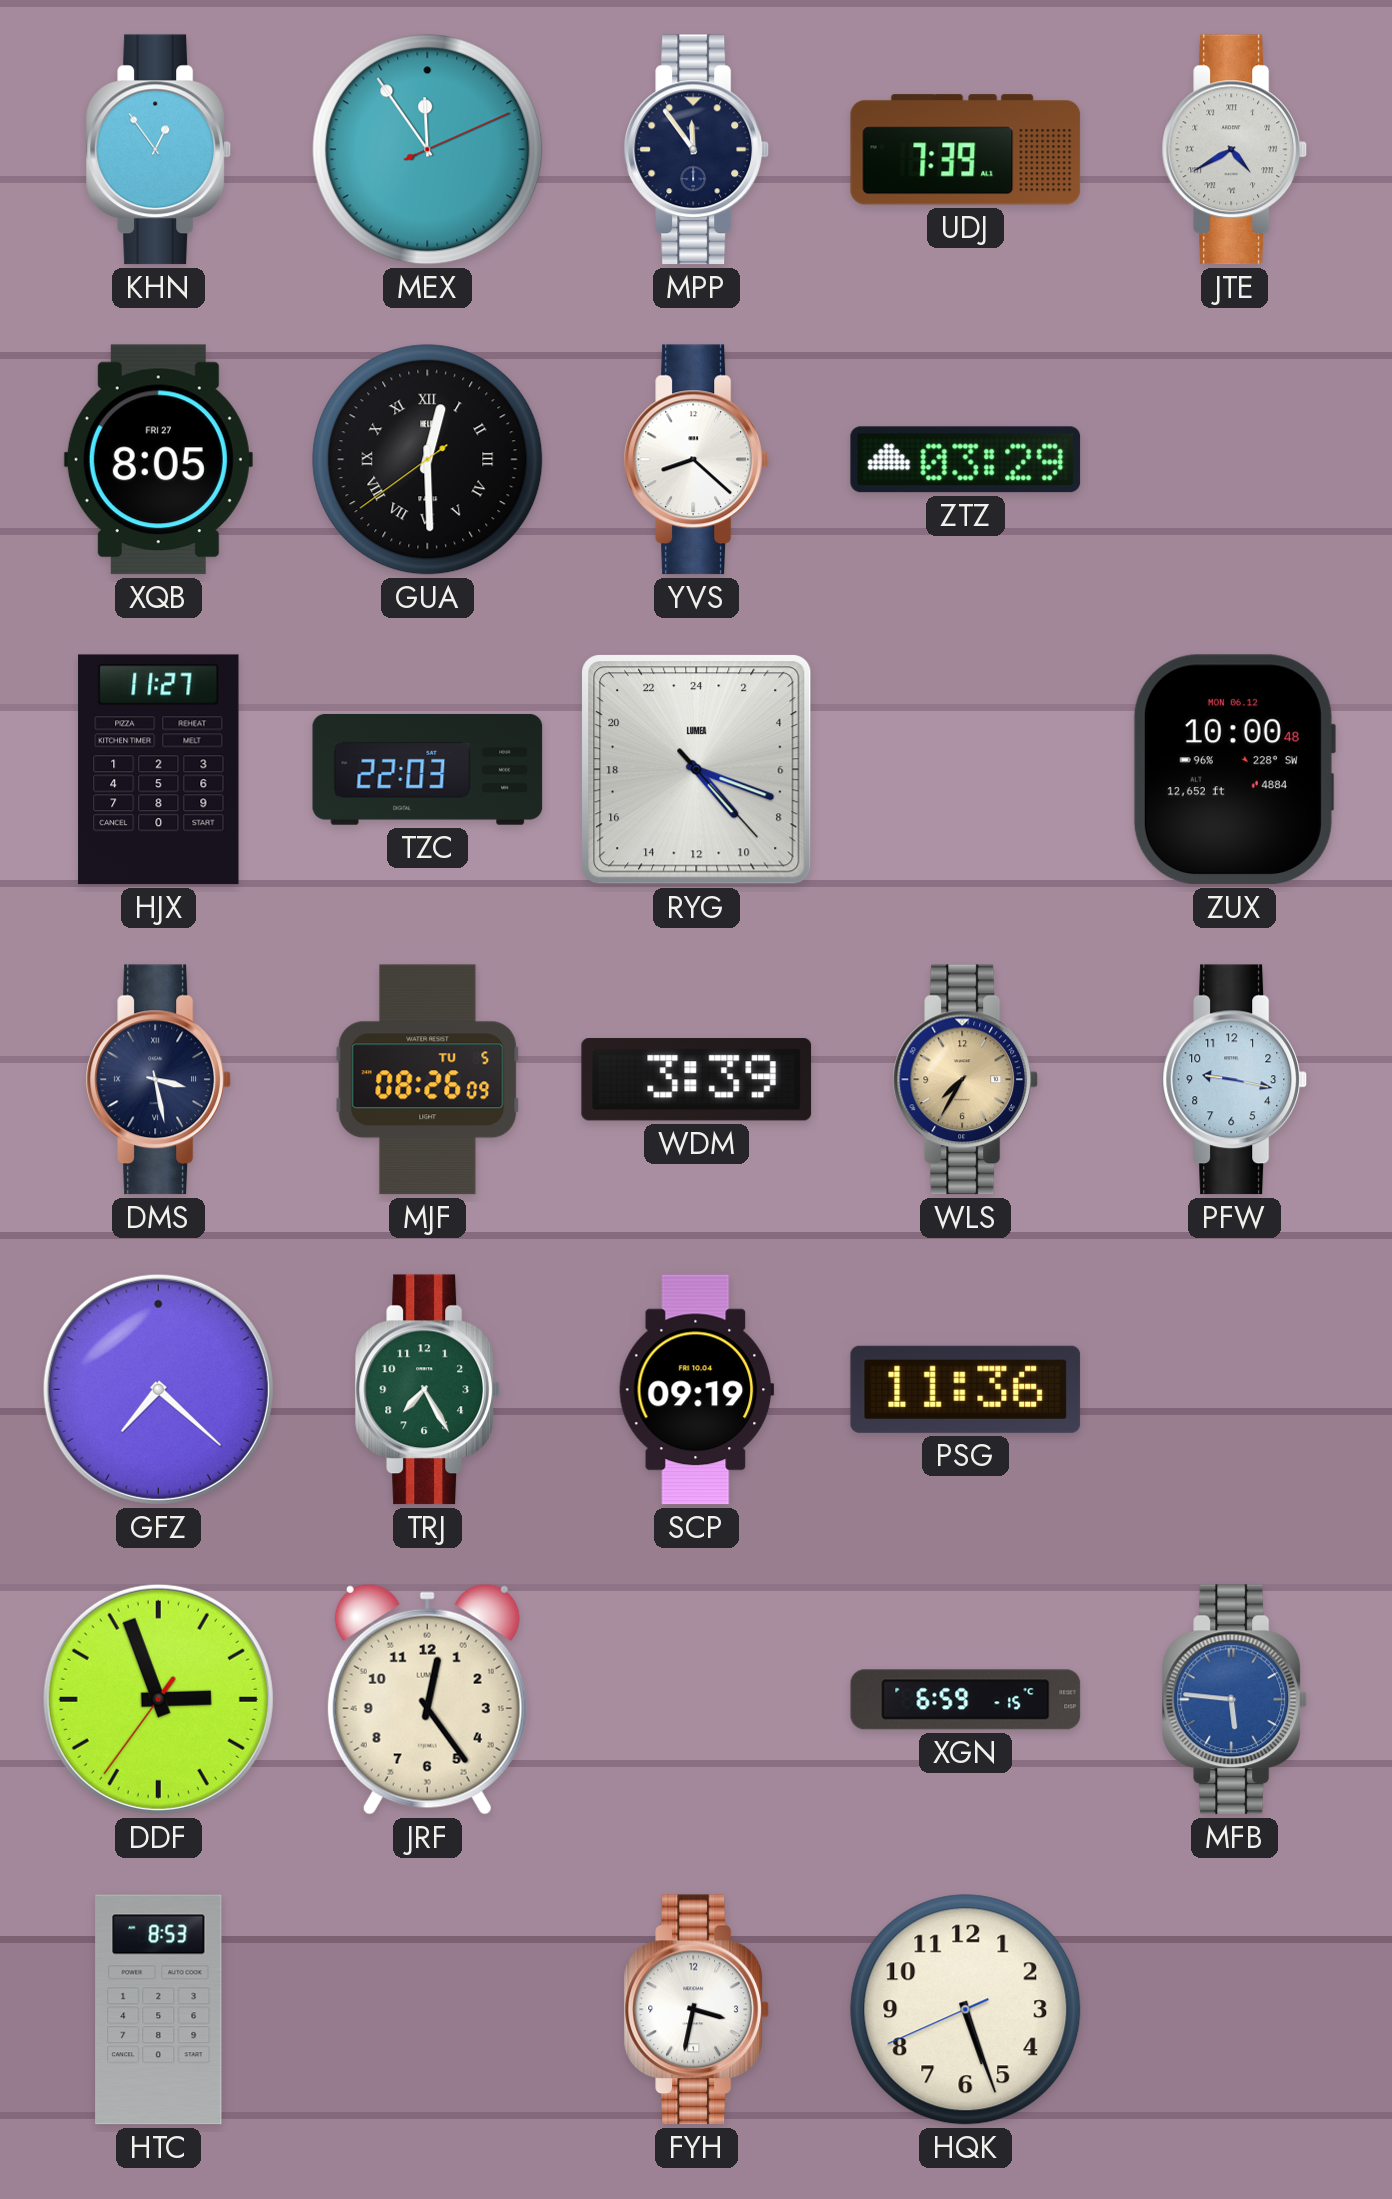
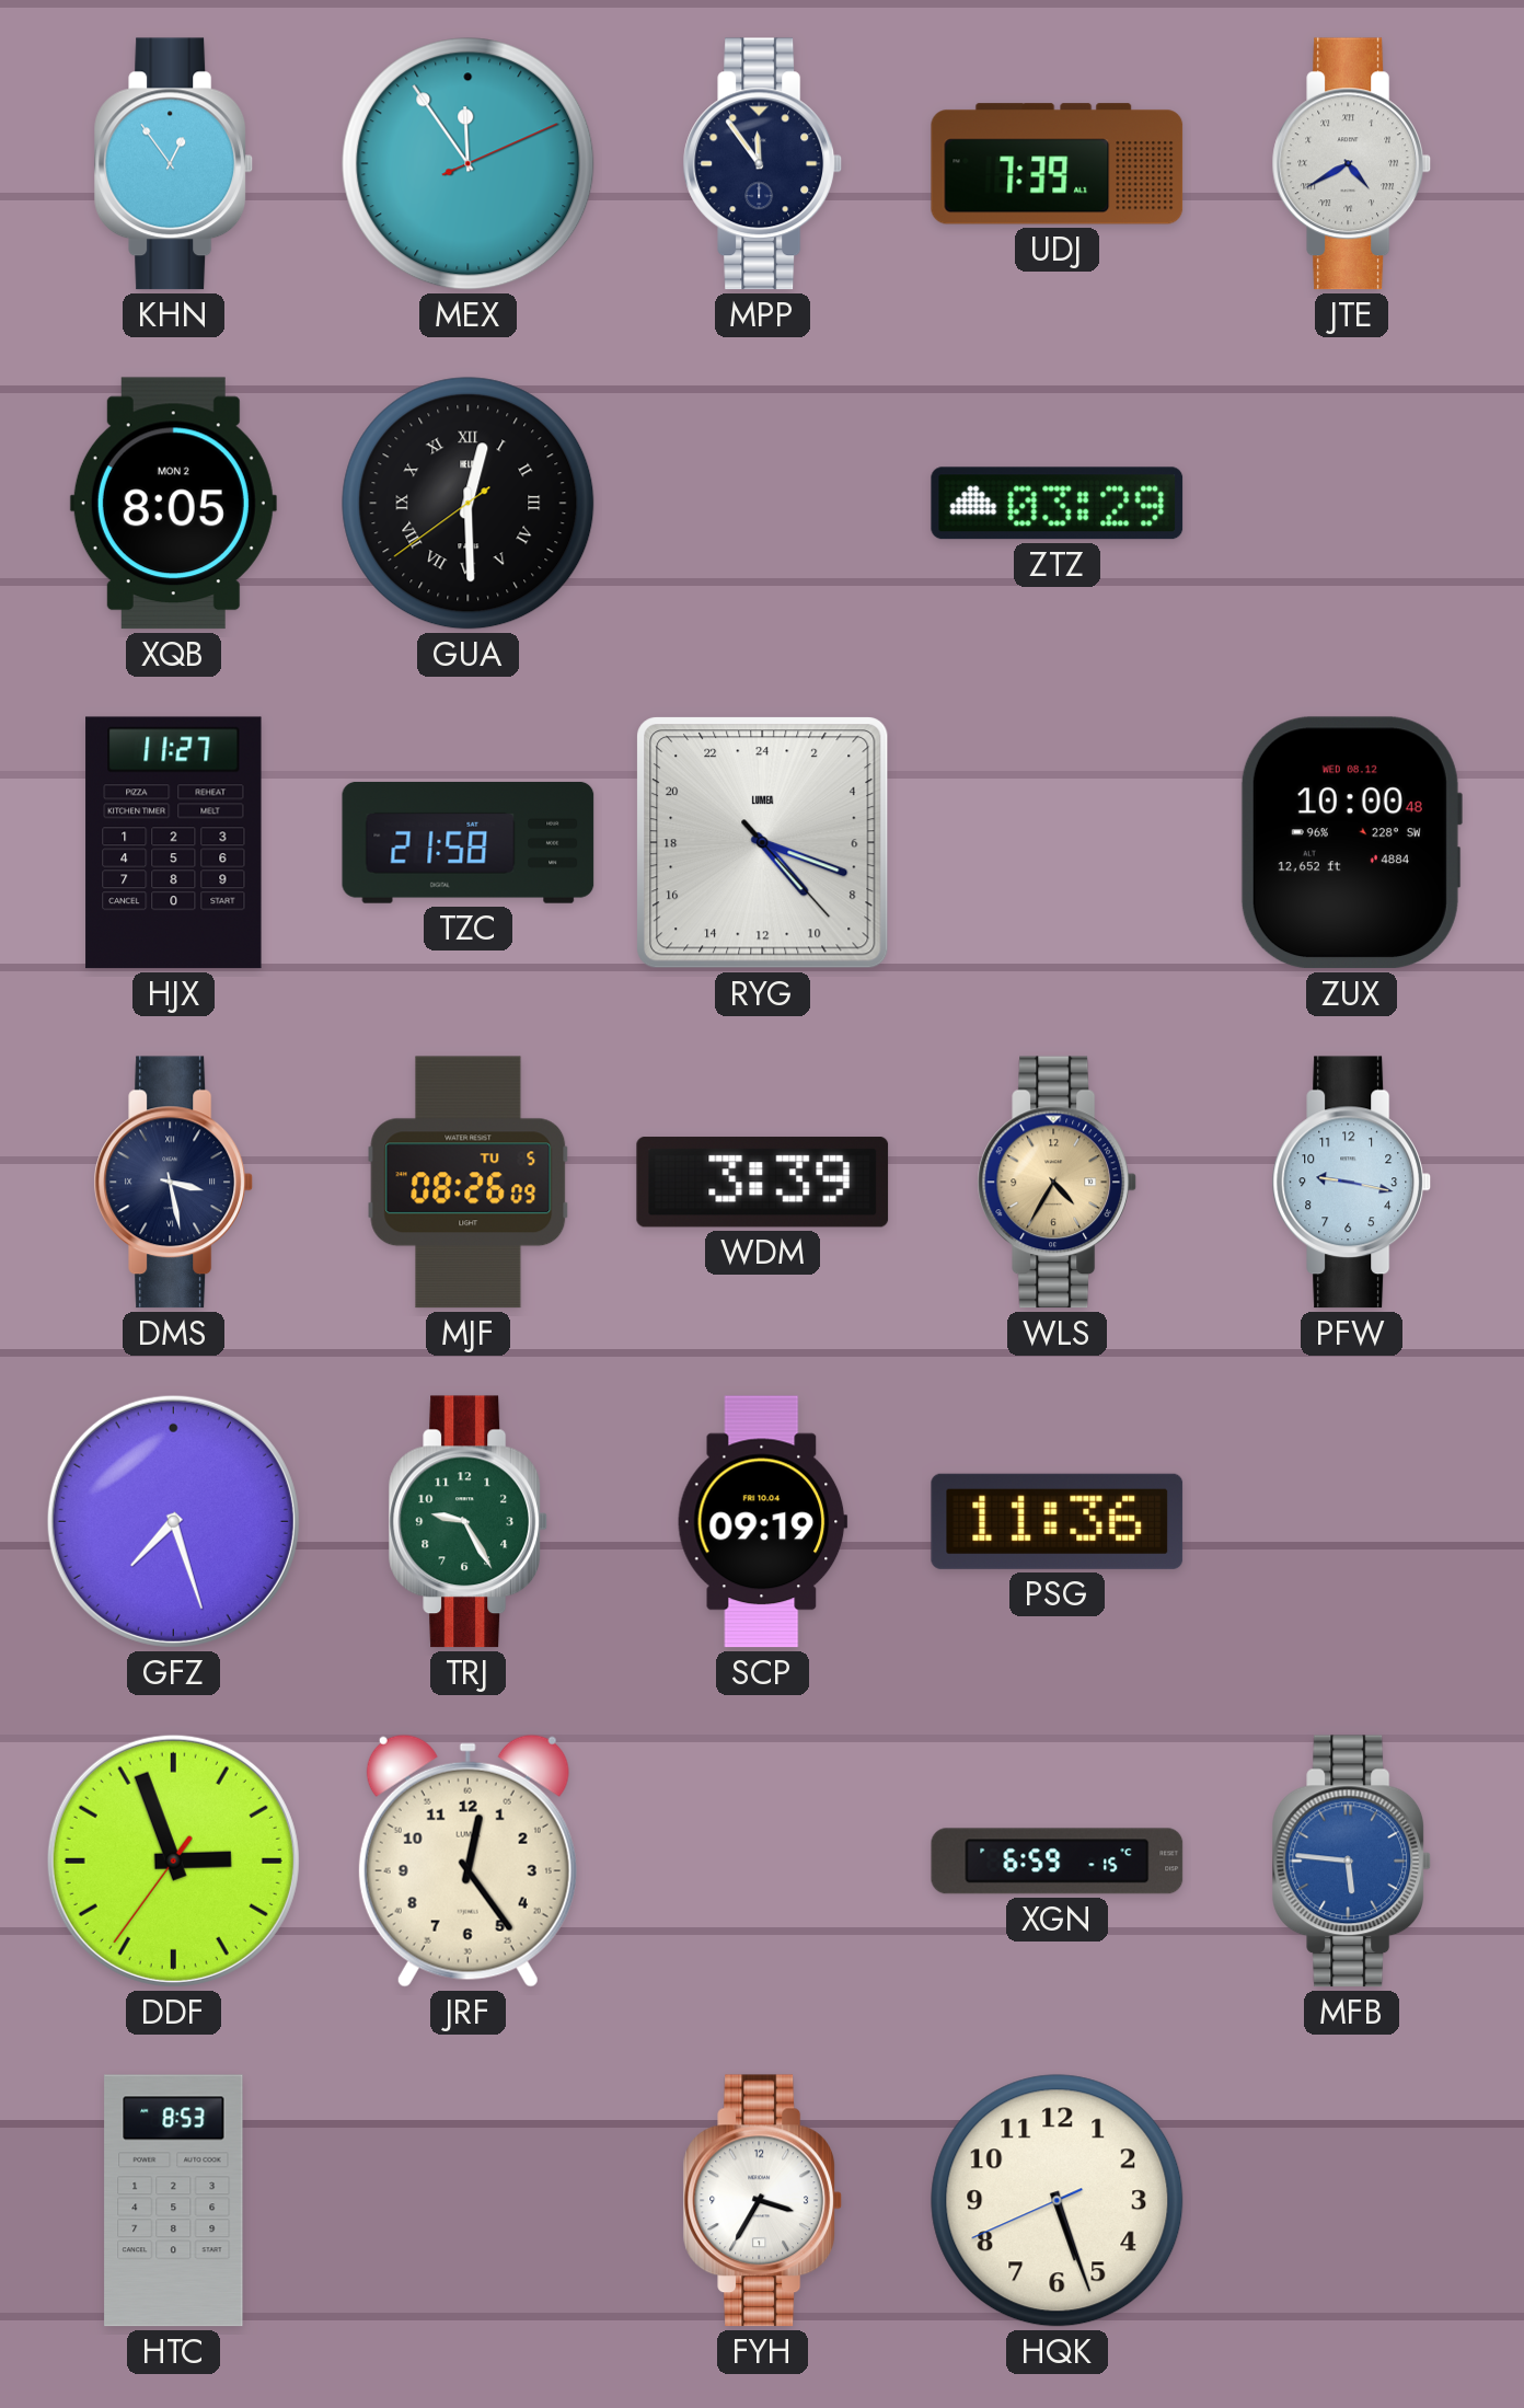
XQB date: FRI 27 -> MON 2
YVS: 8:22 -> none
TZC: 22:03 -> 21:58
ZUX date: MON 06.12 -> WED 08.12
WLS: 7:35 -> 4:35
GFZ: 7:22 -> 7:27
TRJ: 7:25 -> 9:25
FYH: 3:32 -> 3:35
